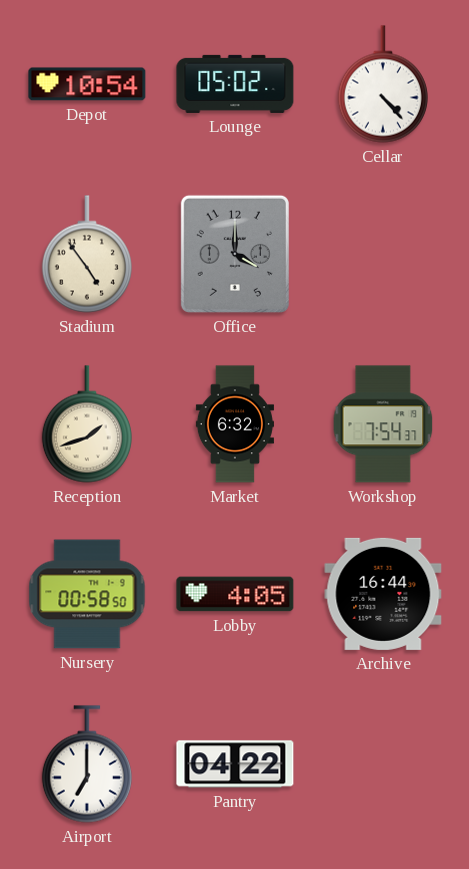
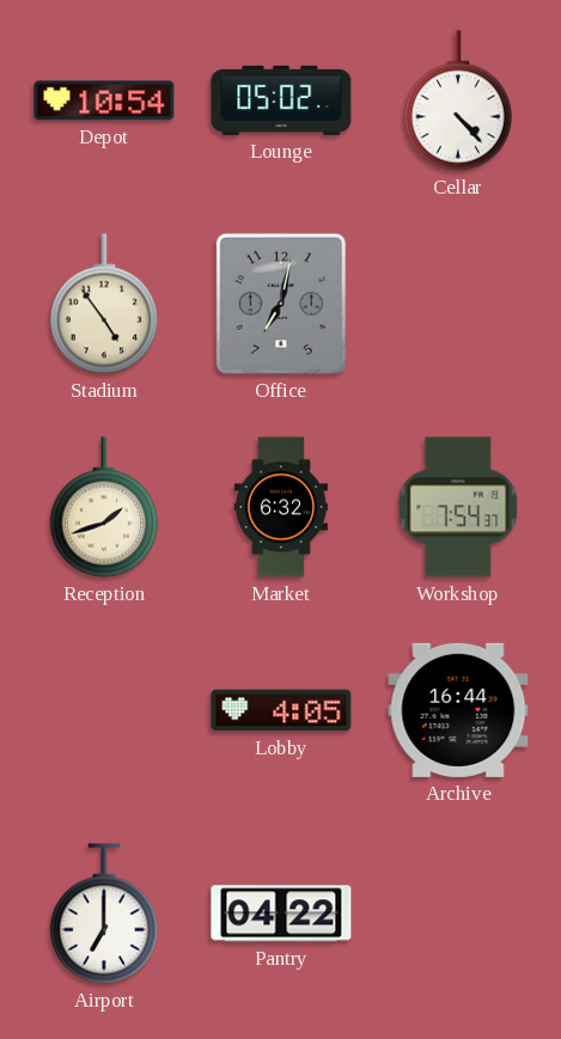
Office: 4:00 -> 7:02
Nursery: 00:58 -> none
